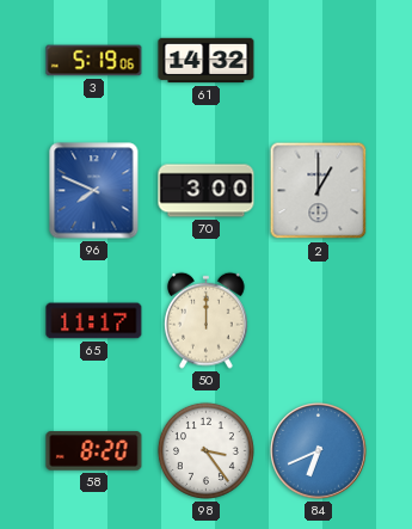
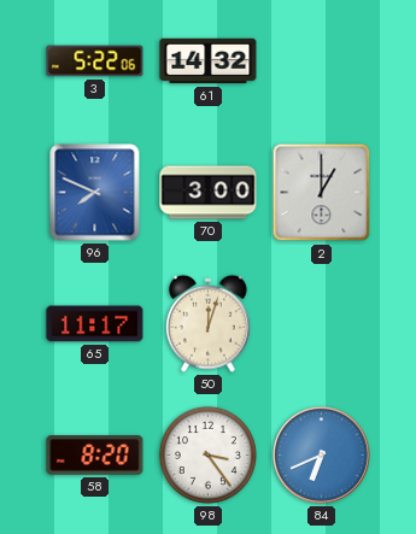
3: 5:19 -> 5:22
50: 12:00 -> 12:03
